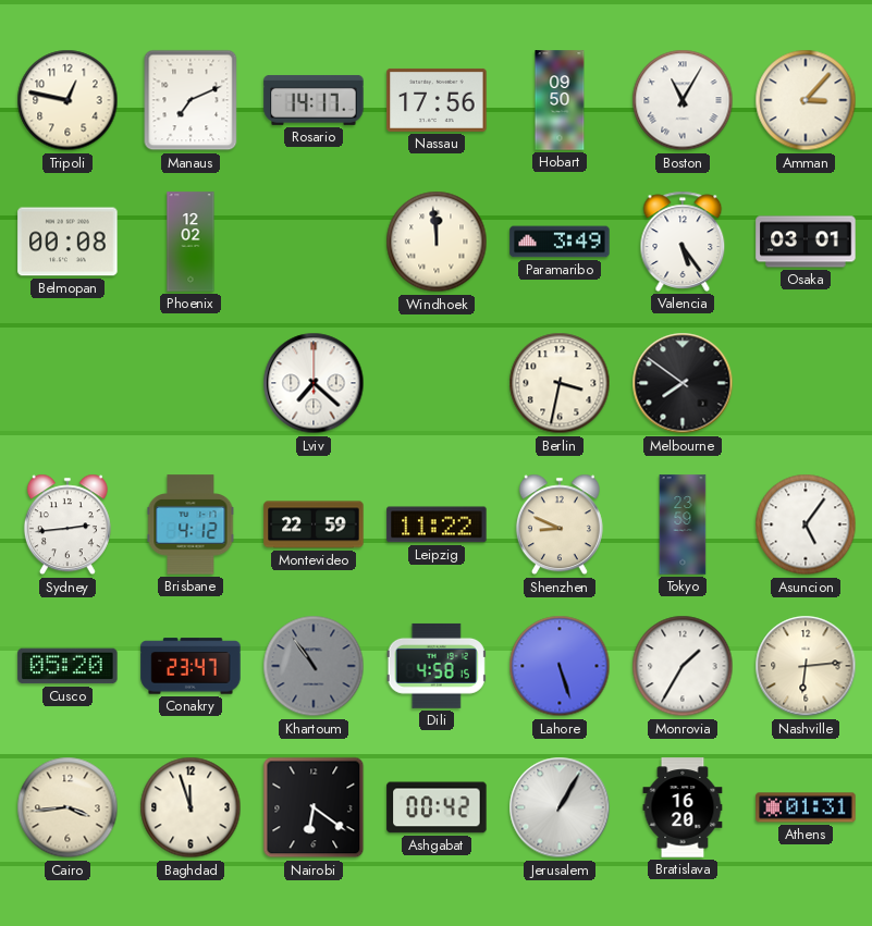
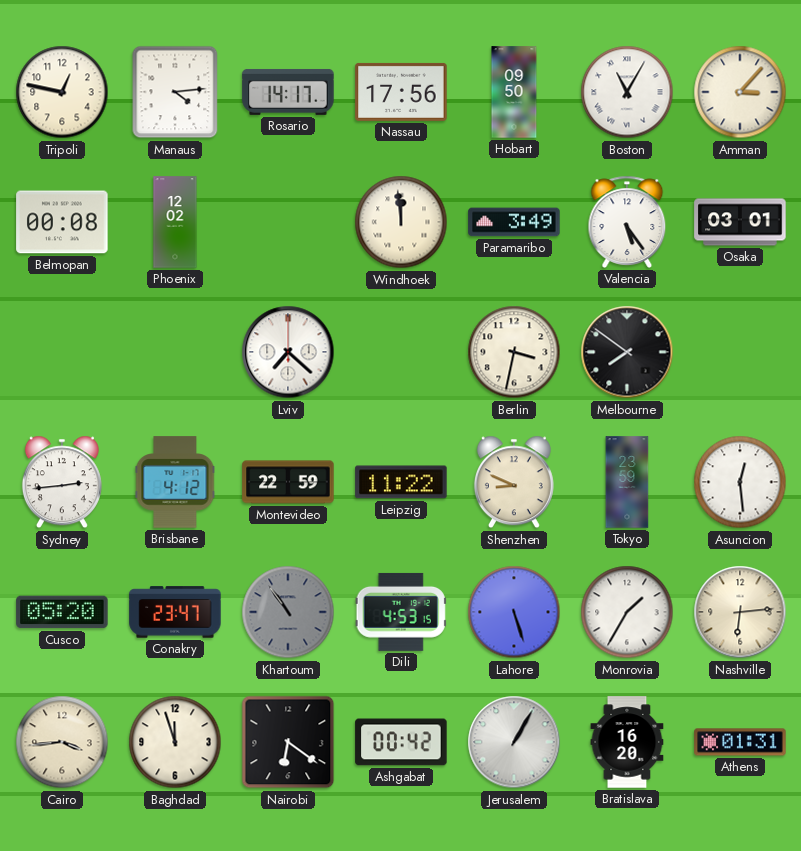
Manaus: 7:11 -> 4:14
Asuncion: 5:06 -> 12:29
Dili: 4:58 -> 4:53
